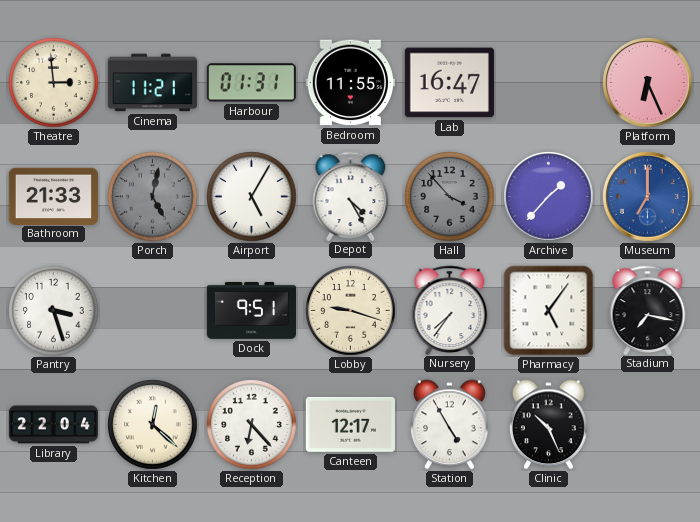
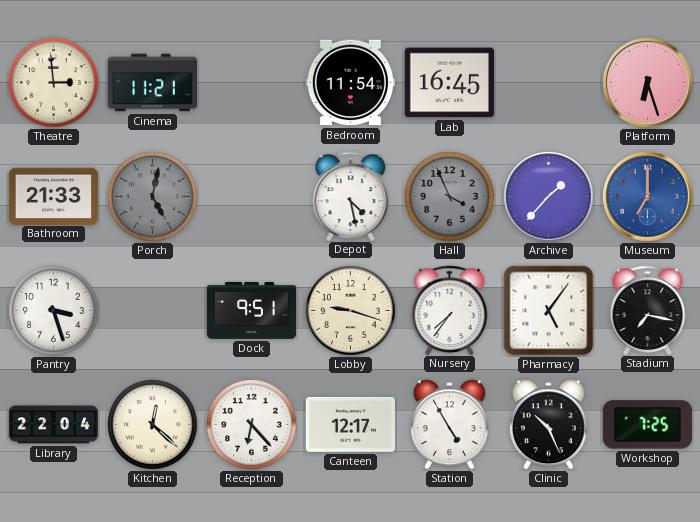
Harbour: 01:31 -> none
Bedroom: 11:55 -> 11:54
Lab: 16:47 -> 16:45
Platform: 6:26 -> 6:27
Airport: 5:05 -> none
Depot: 4:25 -> 4:28
Hall: 3:53 -> 3:56
Workshop: none -> 7:25
